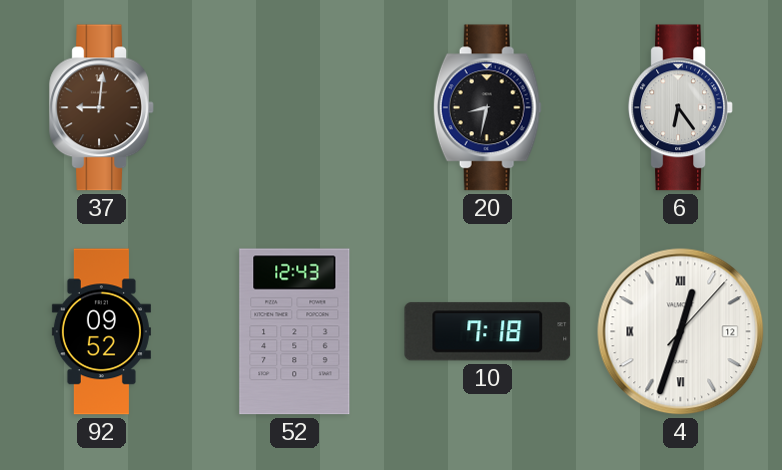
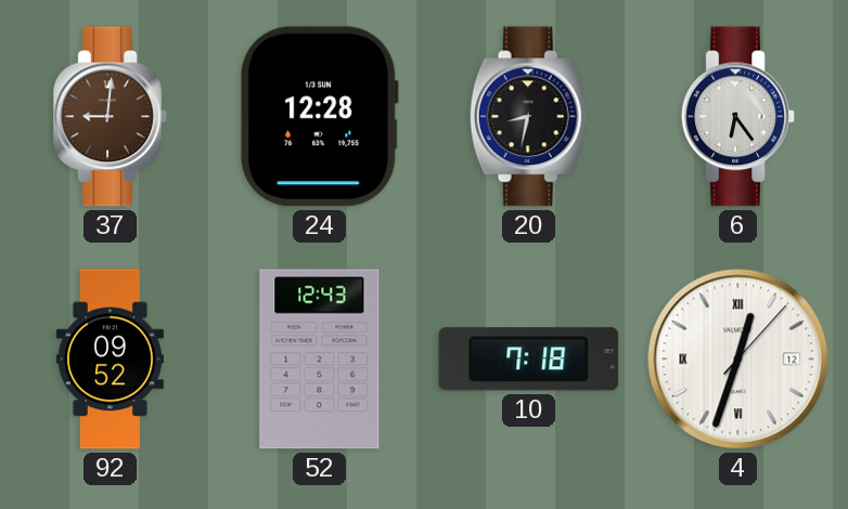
24: none -> 12:28
